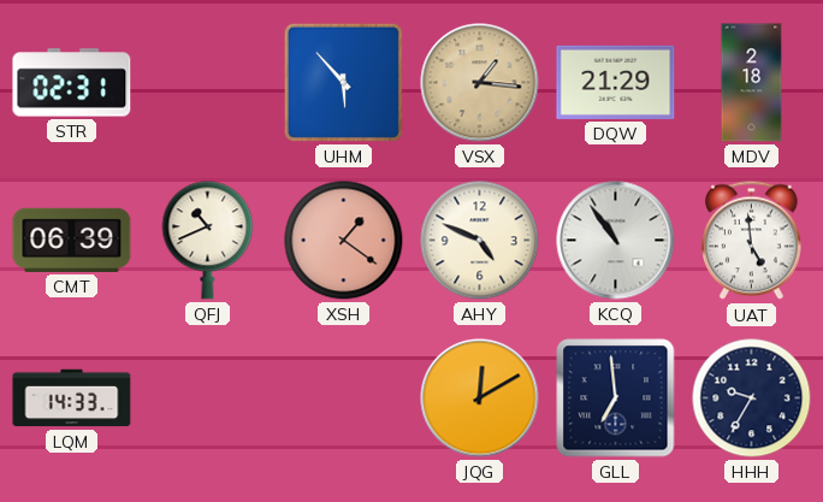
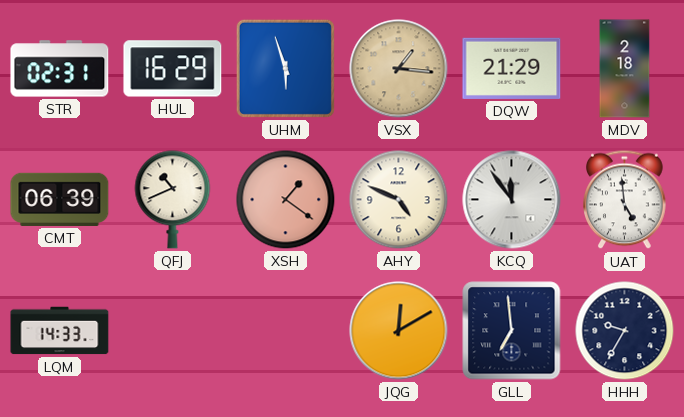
HUL: none -> 16:29
UHM: 5:53 -> 5:57
KCQ: 10:54 -> 11:54
